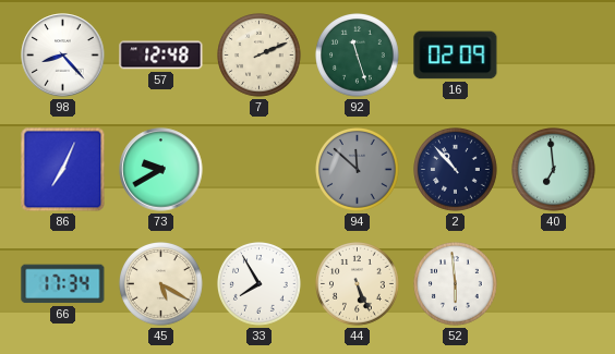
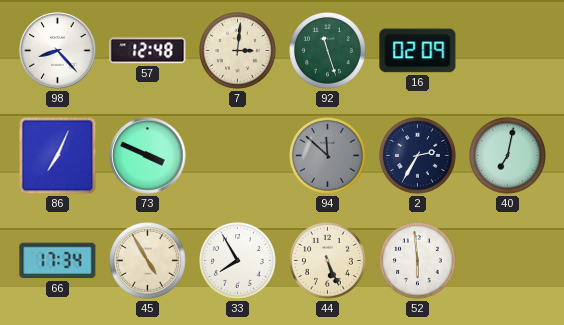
7: 2:11 -> 3:01
73: 9:40 -> 3:49
2: 10:53 -> 2:35
40: 6:59 -> 7:02
45: 5:20 -> 4:55
